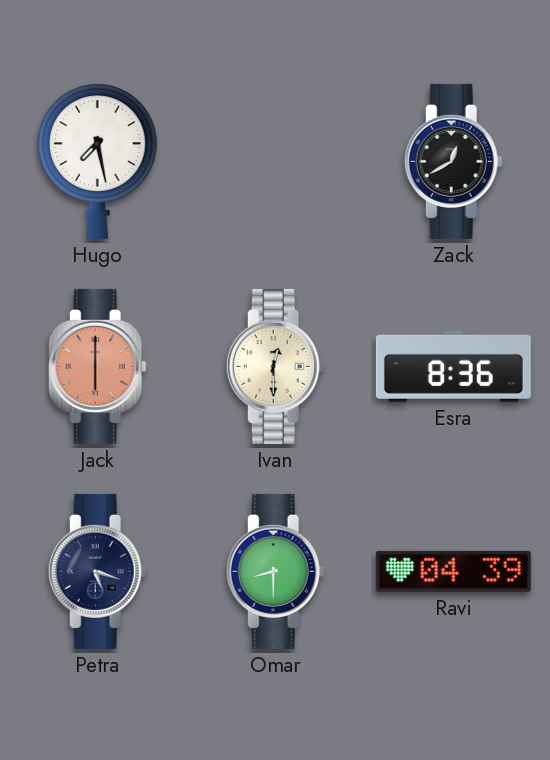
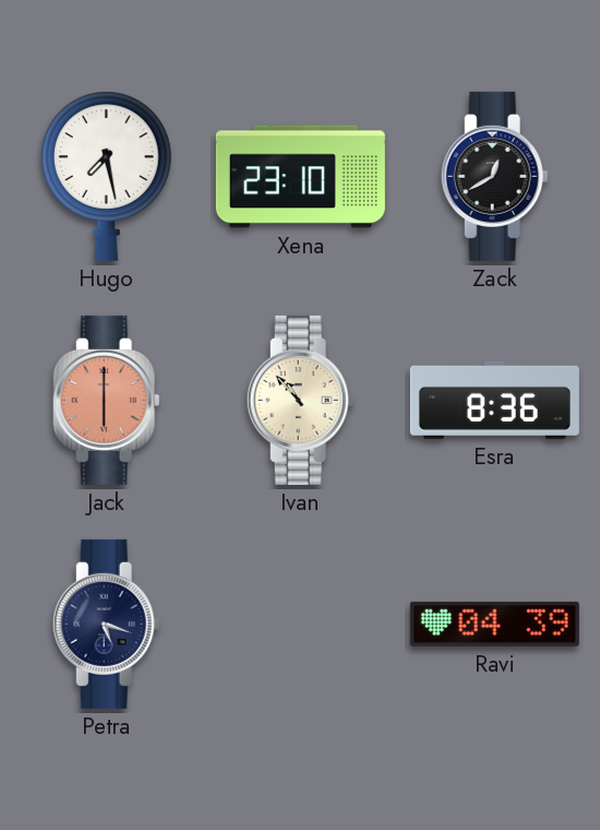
Xena: none -> 23:10
Ivan: 12:30 -> 10:53
Omar: 8:30 -> none
